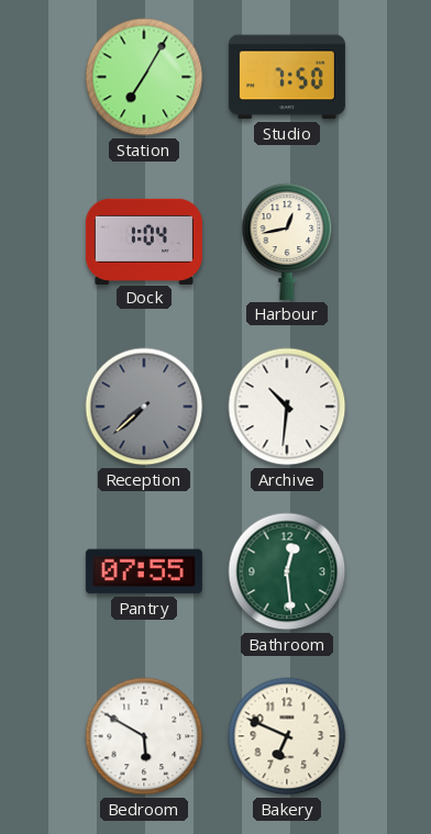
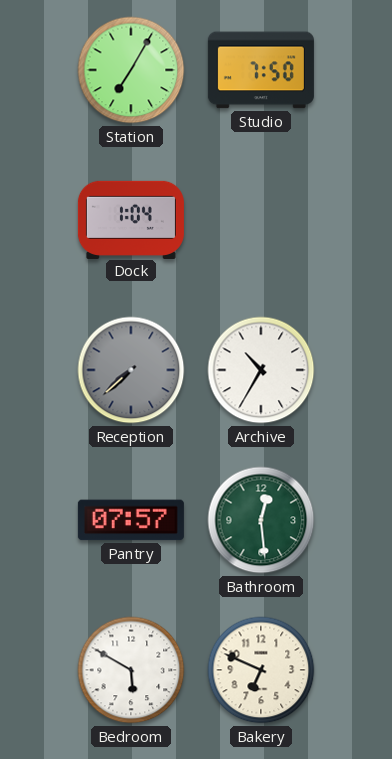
Harbour: 12:43 -> none
Archive: 10:31 -> 10:35
Pantry: 07:55 -> 07:57
